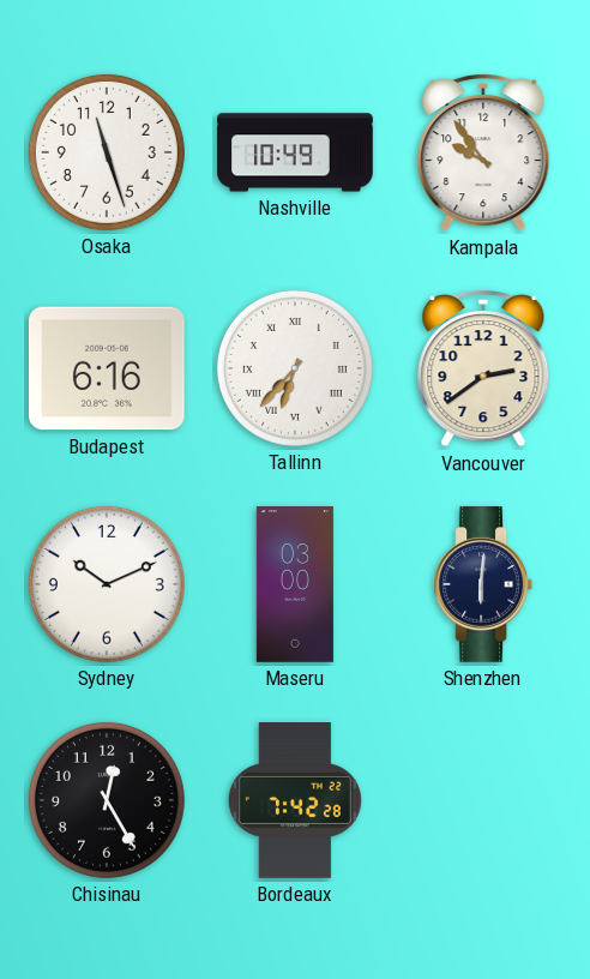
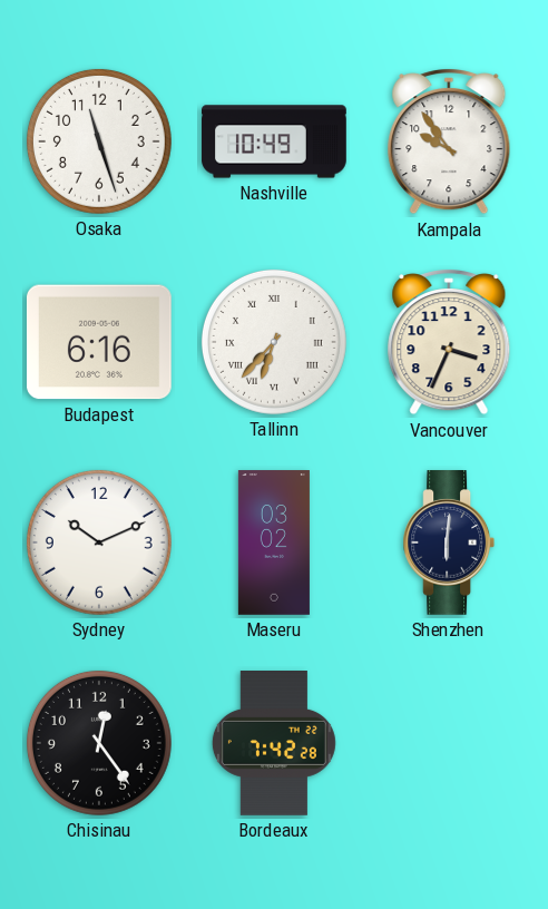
Vancouver: 2:39 -> 3:34
Maseru: 03:00 -> 03:02
Chisinau: 12:25 -> 12:24
